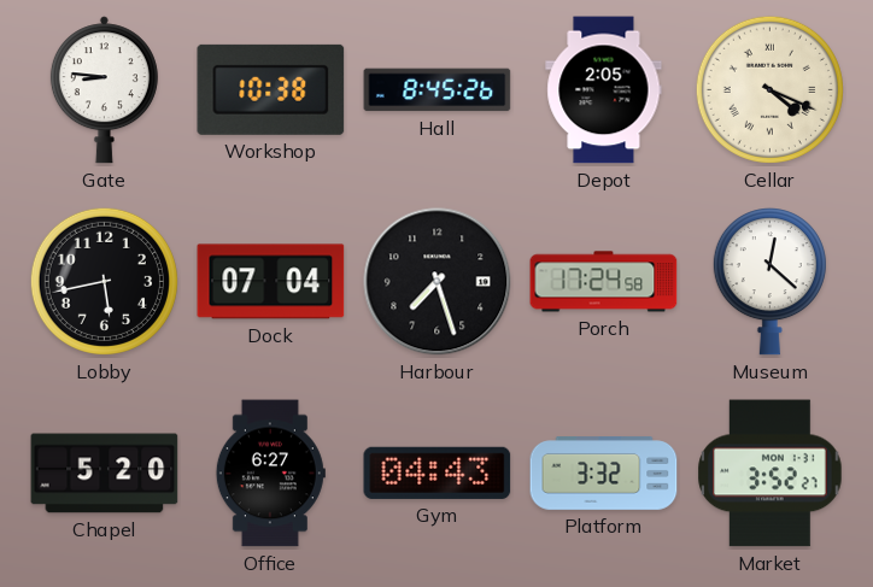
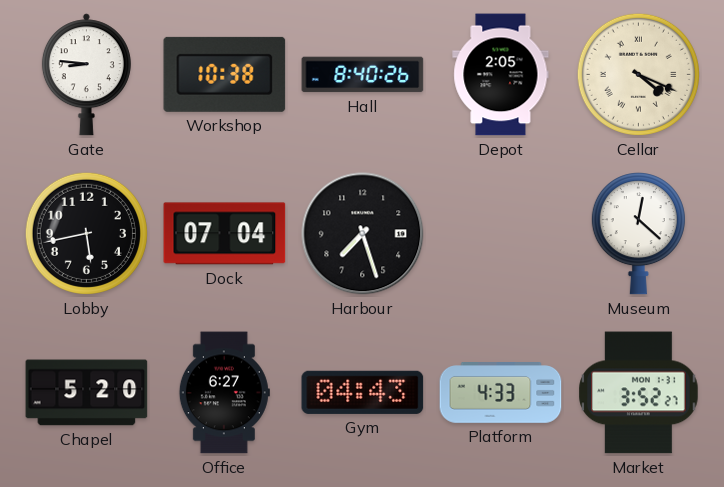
Hall: 8:45 -> 8:40
Porch: 17:24 -> none
Platform: 3:32 -> 4:33
